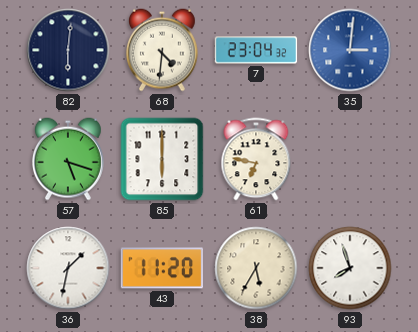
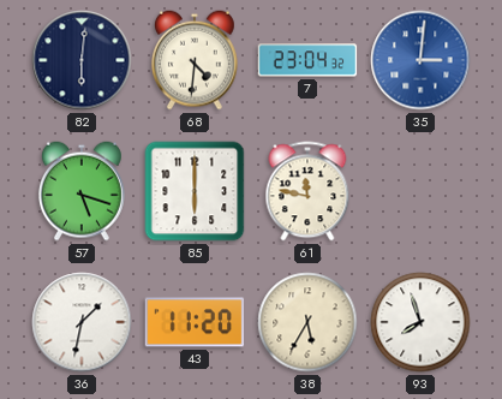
61: 6:47 -> 11:47
